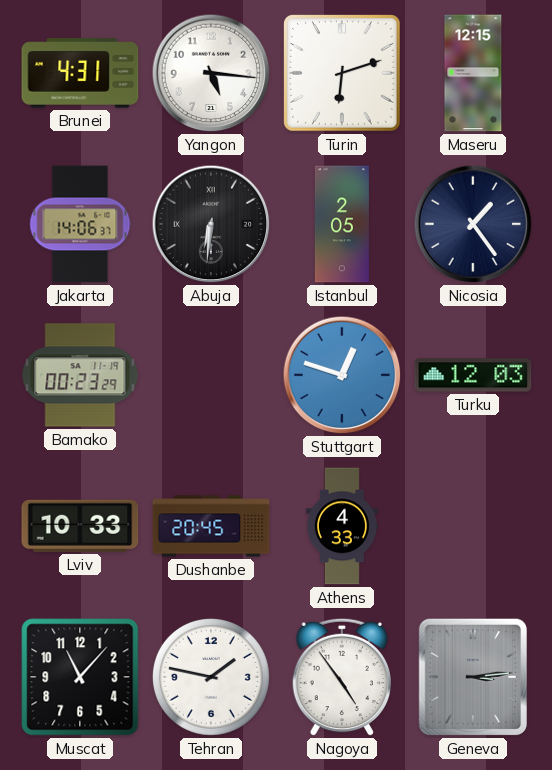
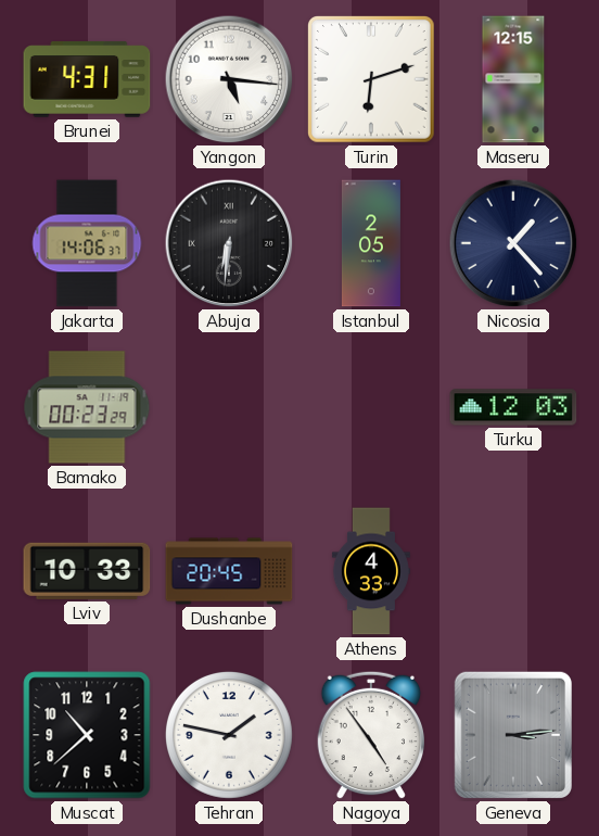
Nicosia: 1:24 -> 1:23
Stuttgart: 12:48 -> none
Muscat: 11:07 -> 10:38
